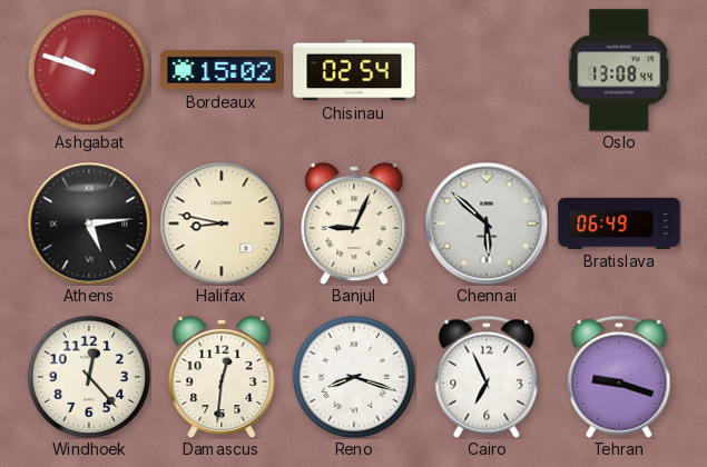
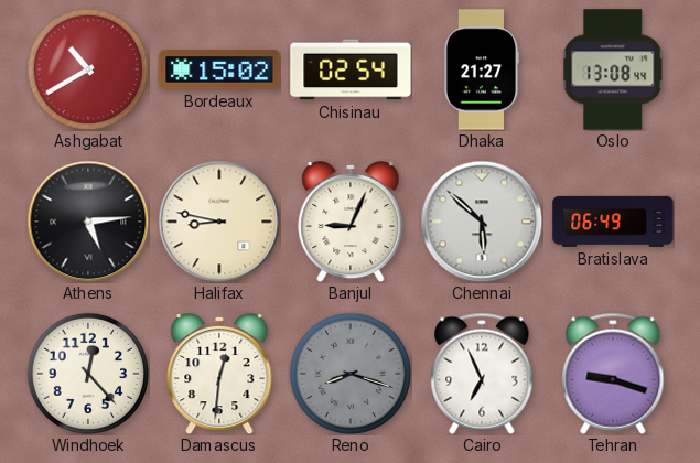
Ashgabat: 9:48 -> 10:40
Dhaka: none -> 21:27
Reno dial: white -> grey
